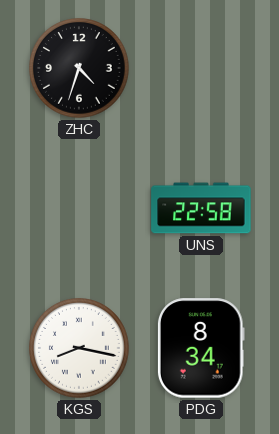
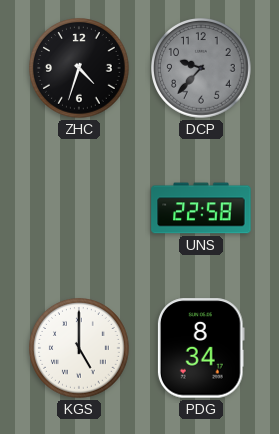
DCP: none -> 9:37
KGS: 8:17 -> 5:00
